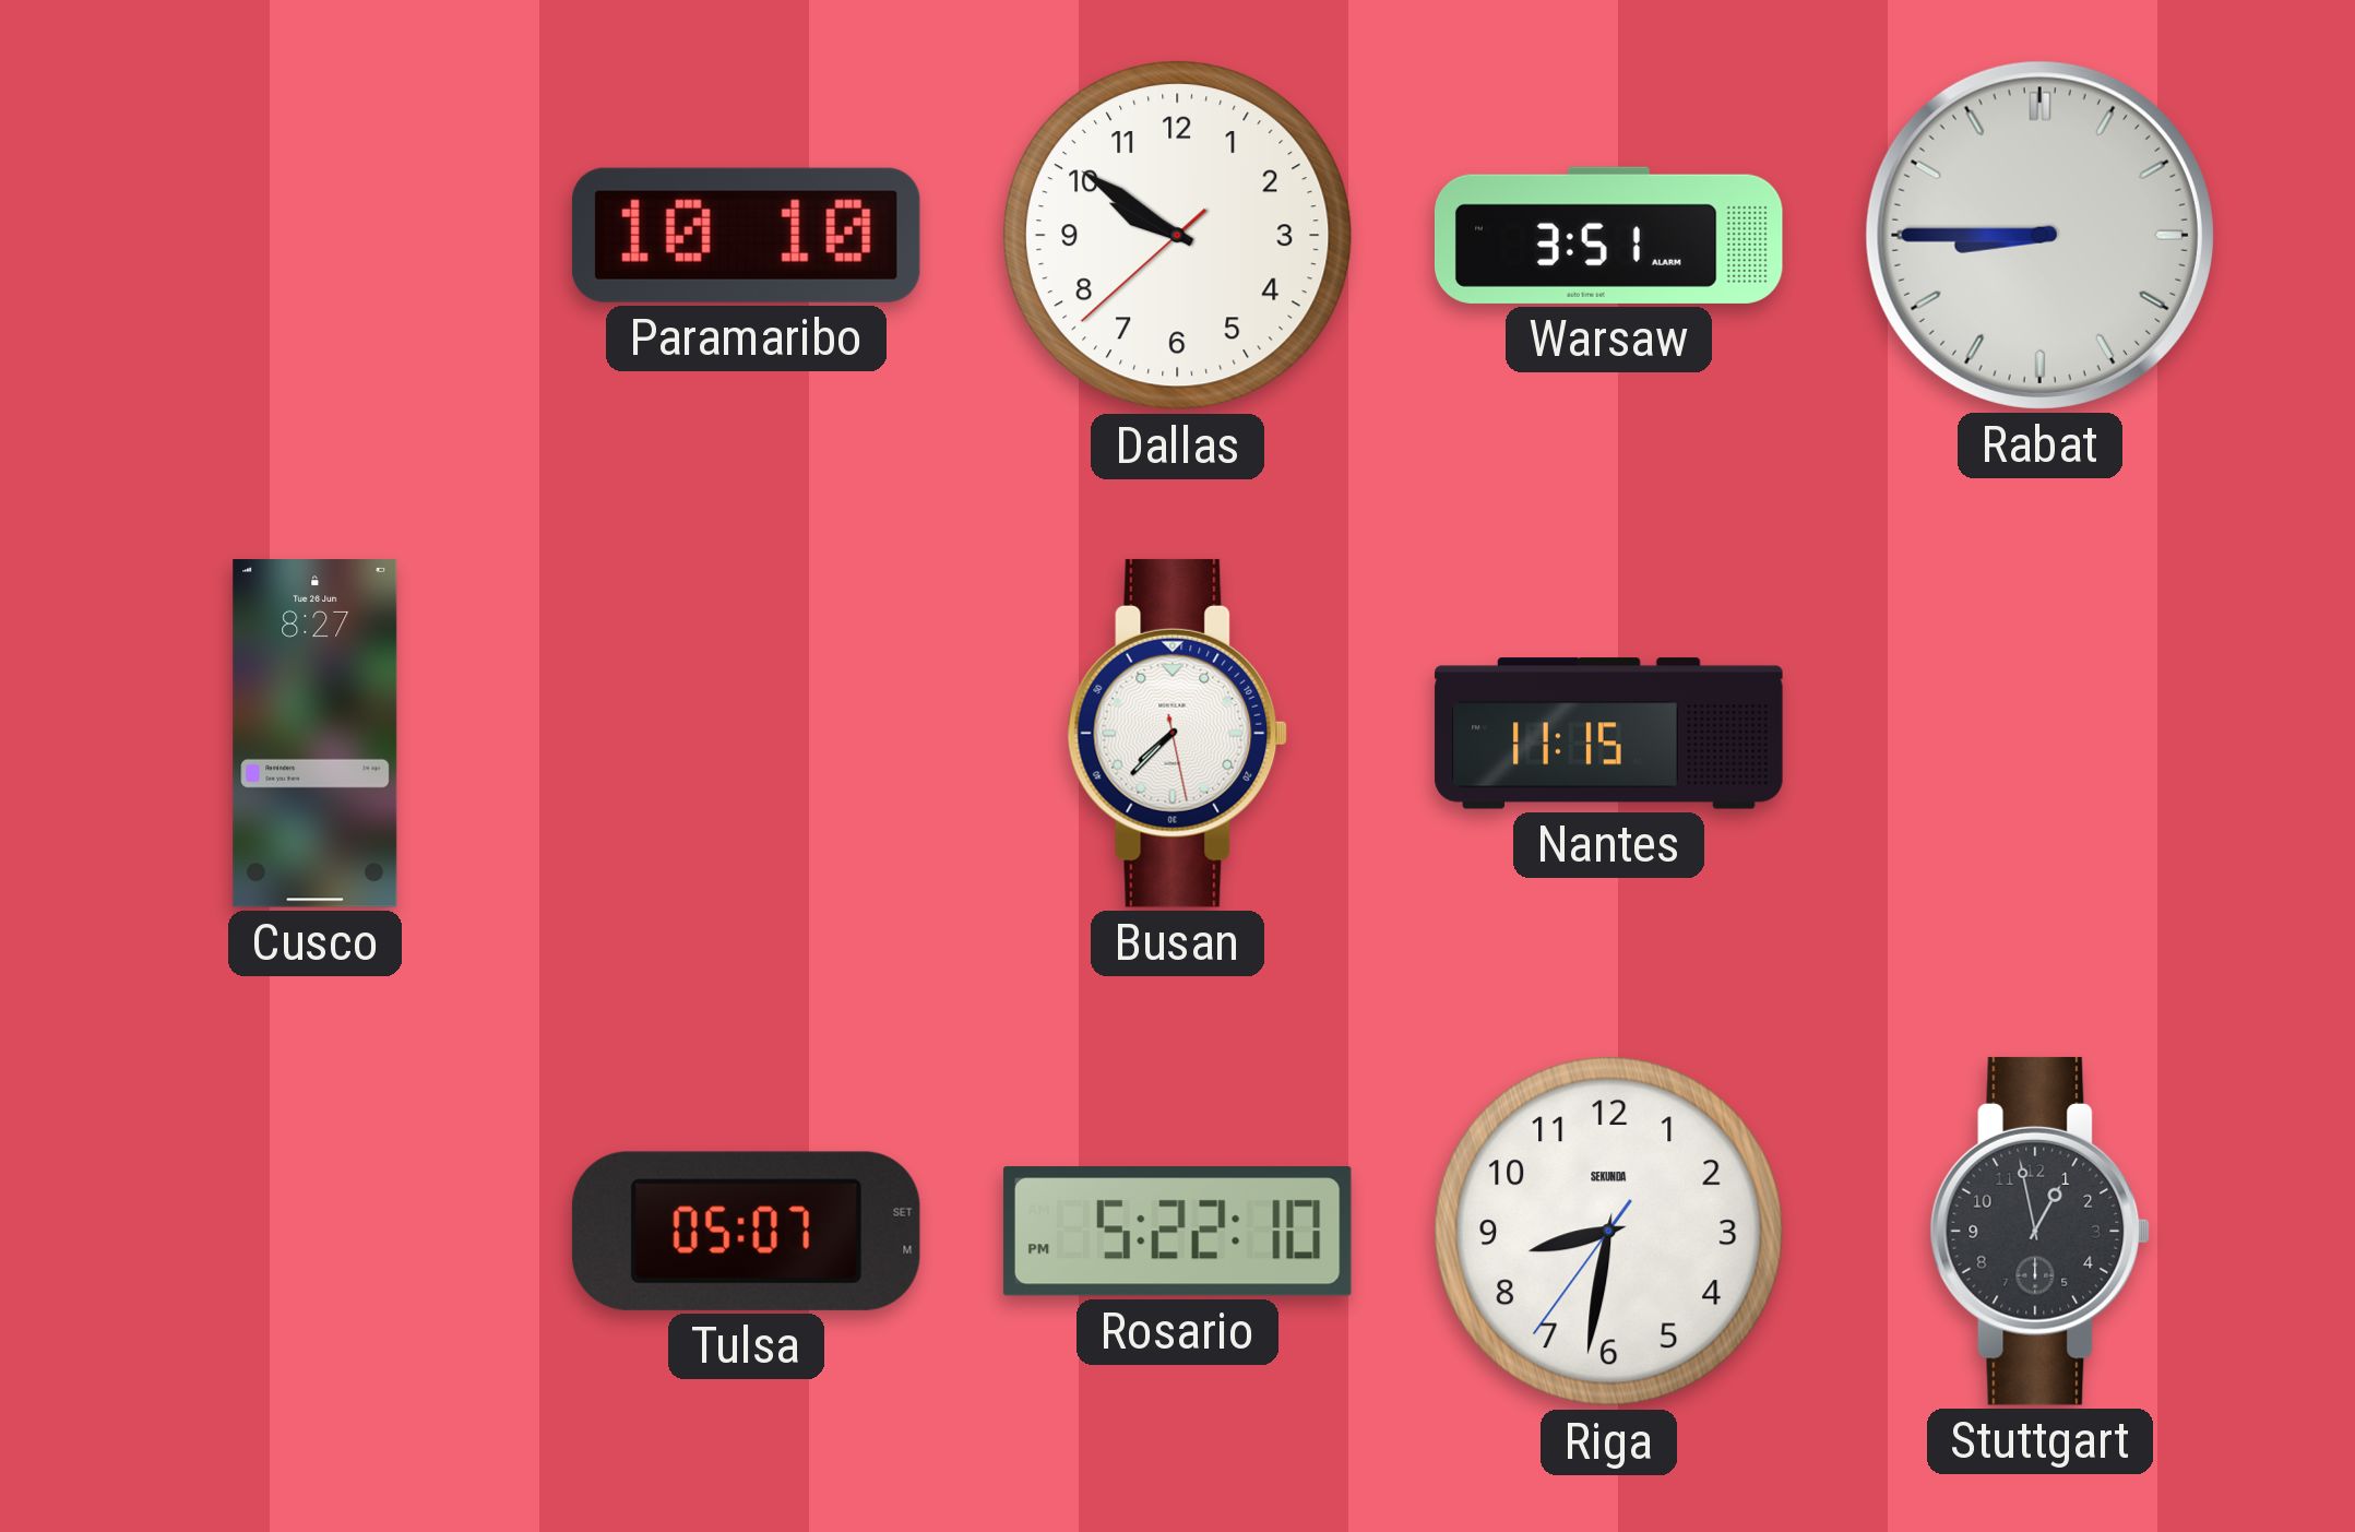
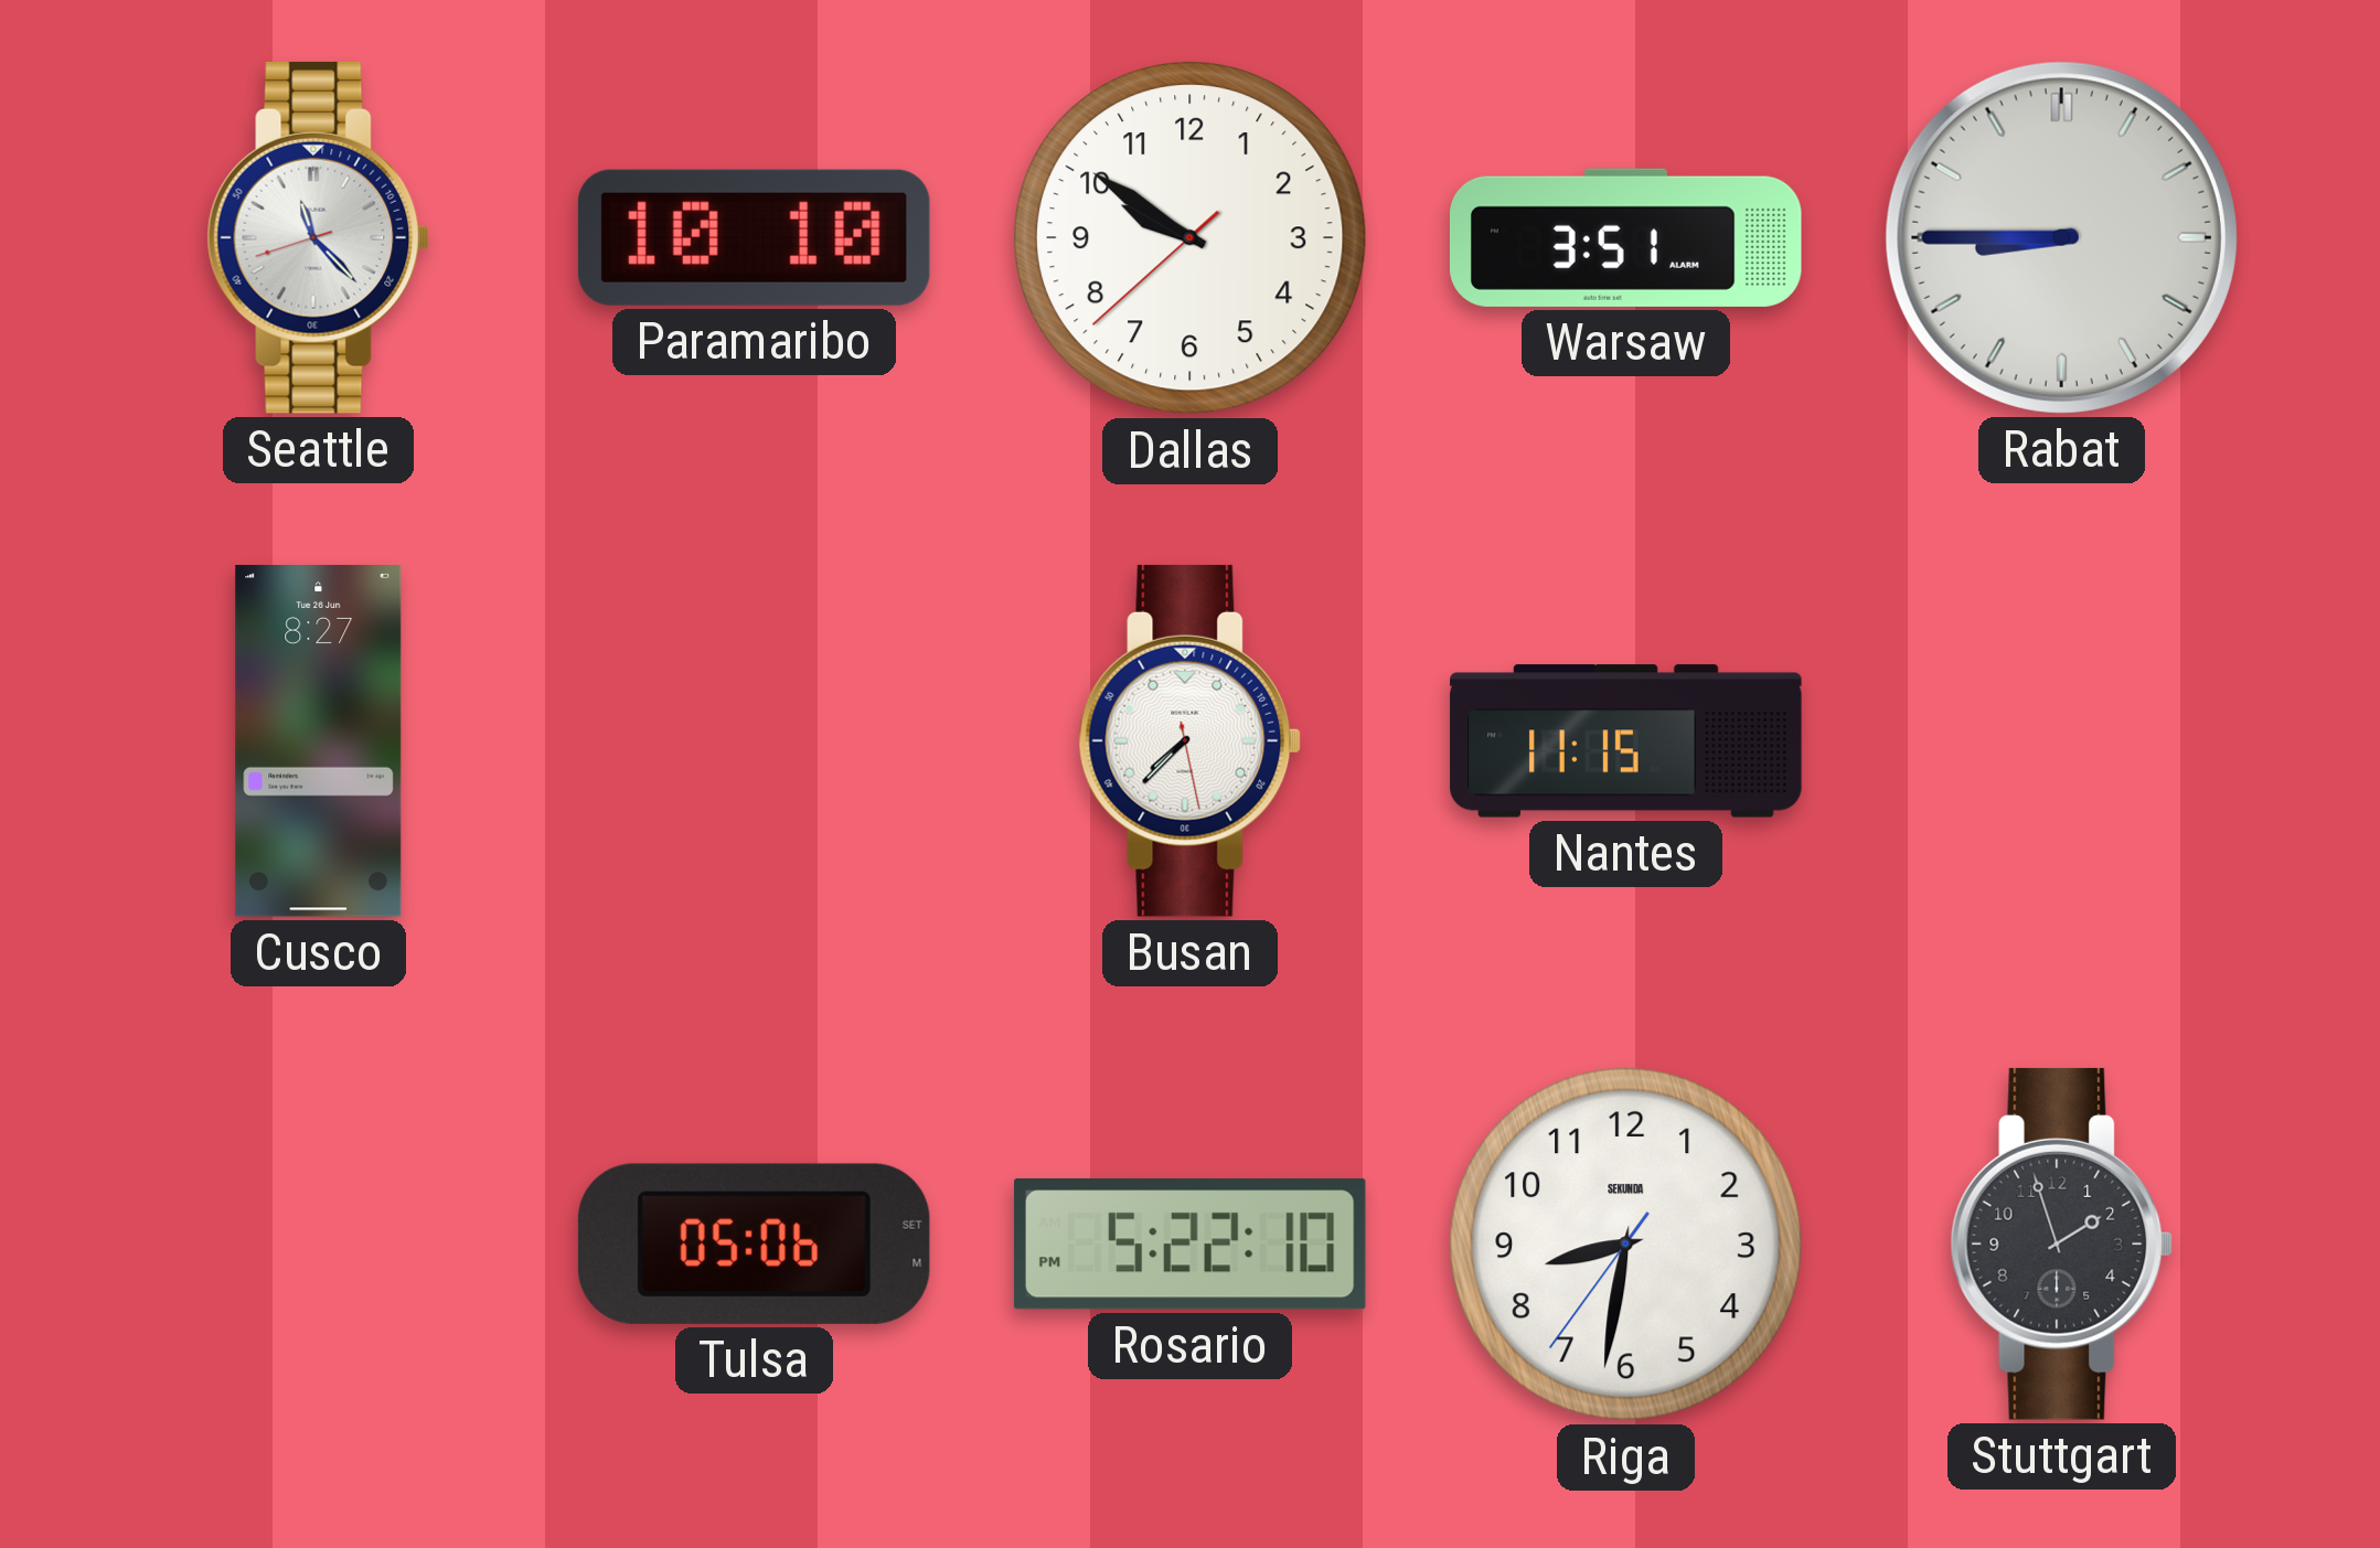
Seattle: none -> 11:22
Tulsa: 05:07 -> 05:06
Stuttgart: 12:58 -> 1:57
